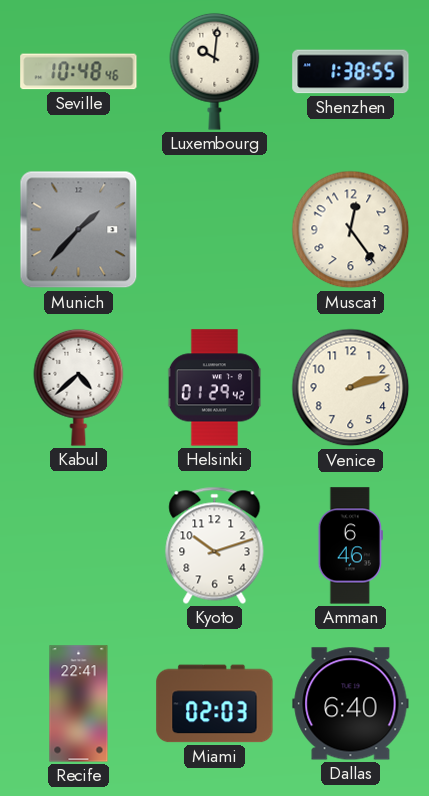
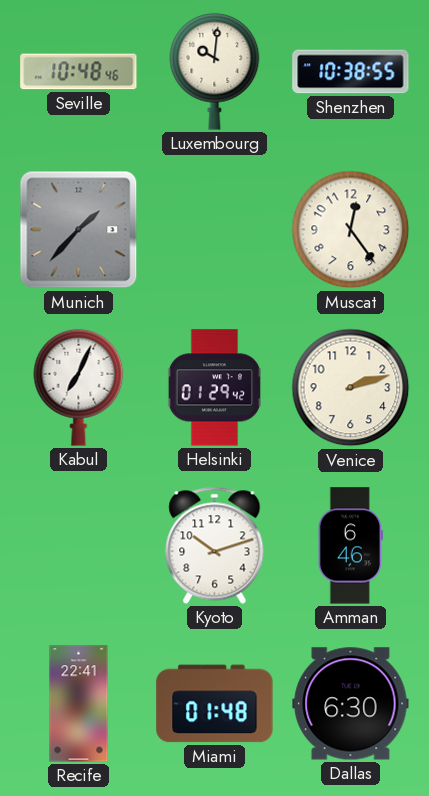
Shenzhen: 1:38 -> 10:38
Kabul: 4:38 -> 7:04
Miami: 02:03 -> 01:48
Dallas: 6:40 -> 6:30
